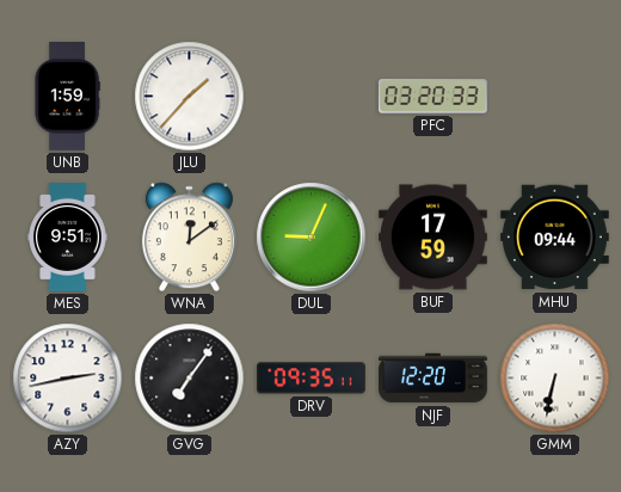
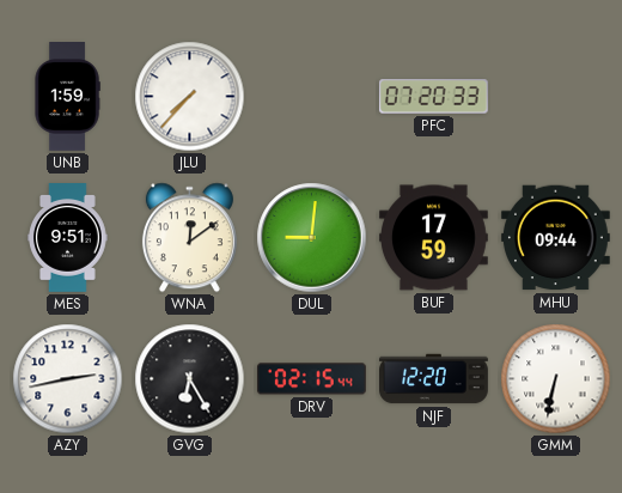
JLU: 1:37 -> 7:37
PFC: 03:20 -> 07:20
DUL: 9:04 -> 9:01
GVG: 7:06 -> 6:25
DRV: 09:35 -> 02:15
